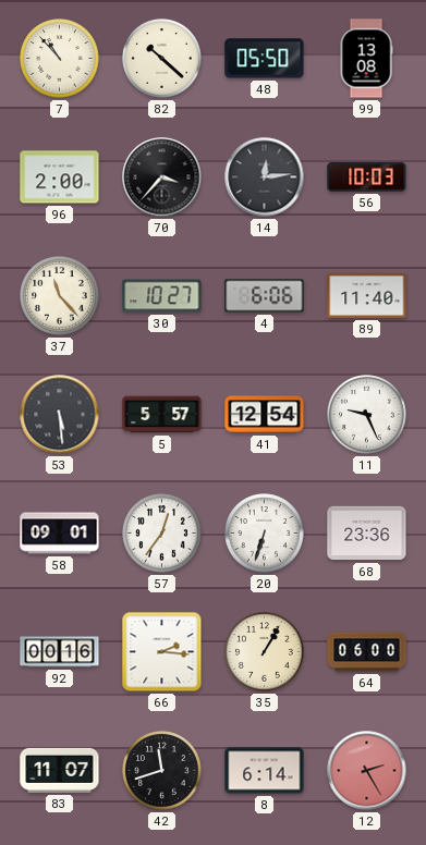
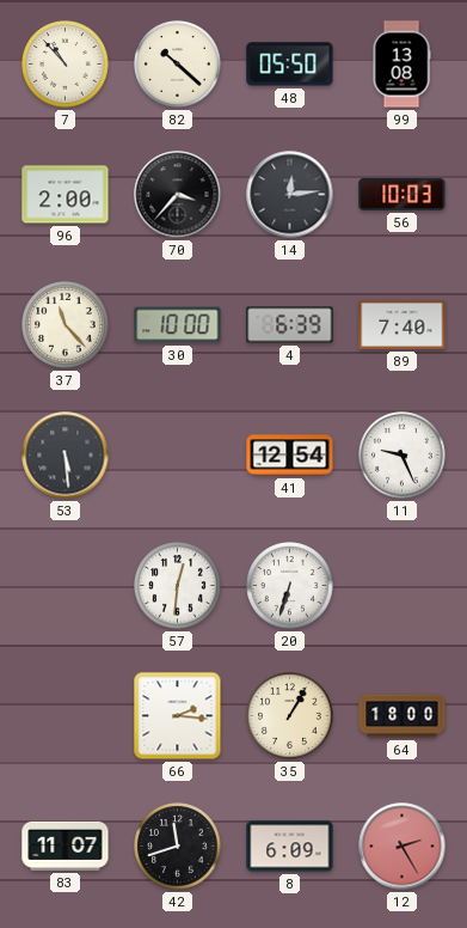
30: 10:27 -> 10:00
4: 6:06 -> 6:39
89: 11:40 -> 7:40
5: 5:57 -> none
58: 09:01 -> none
57: 12:36 -> 12:31
68: 23:36 -> none
92: 00:16 -> none
64: 06:00 -> 18:00
8: 6:14 -> 6:09
